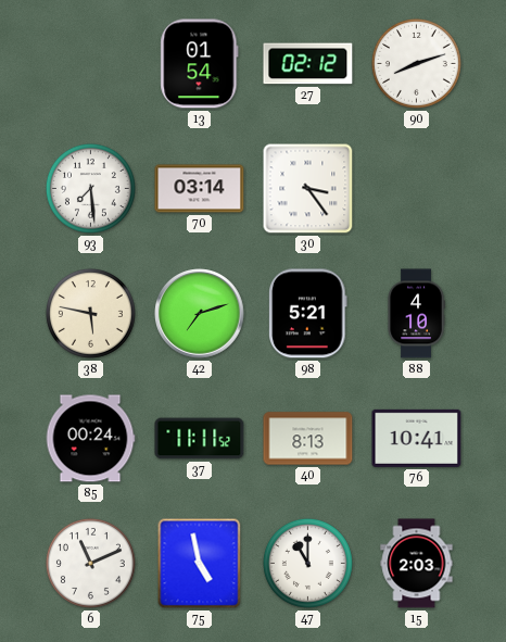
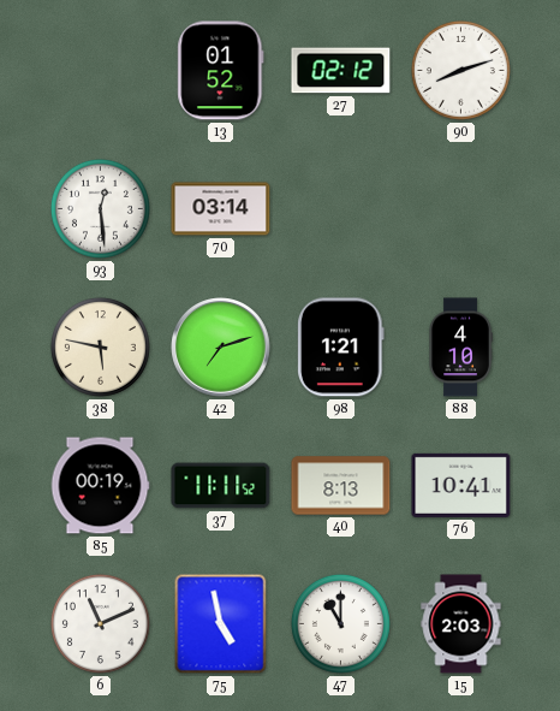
13: 01:54 -> 01:52
93: 7:29 -> 12:29
30: 3:24 -> none
98: 5:21 -> 1:21
85: 00:24 -> 00:19
